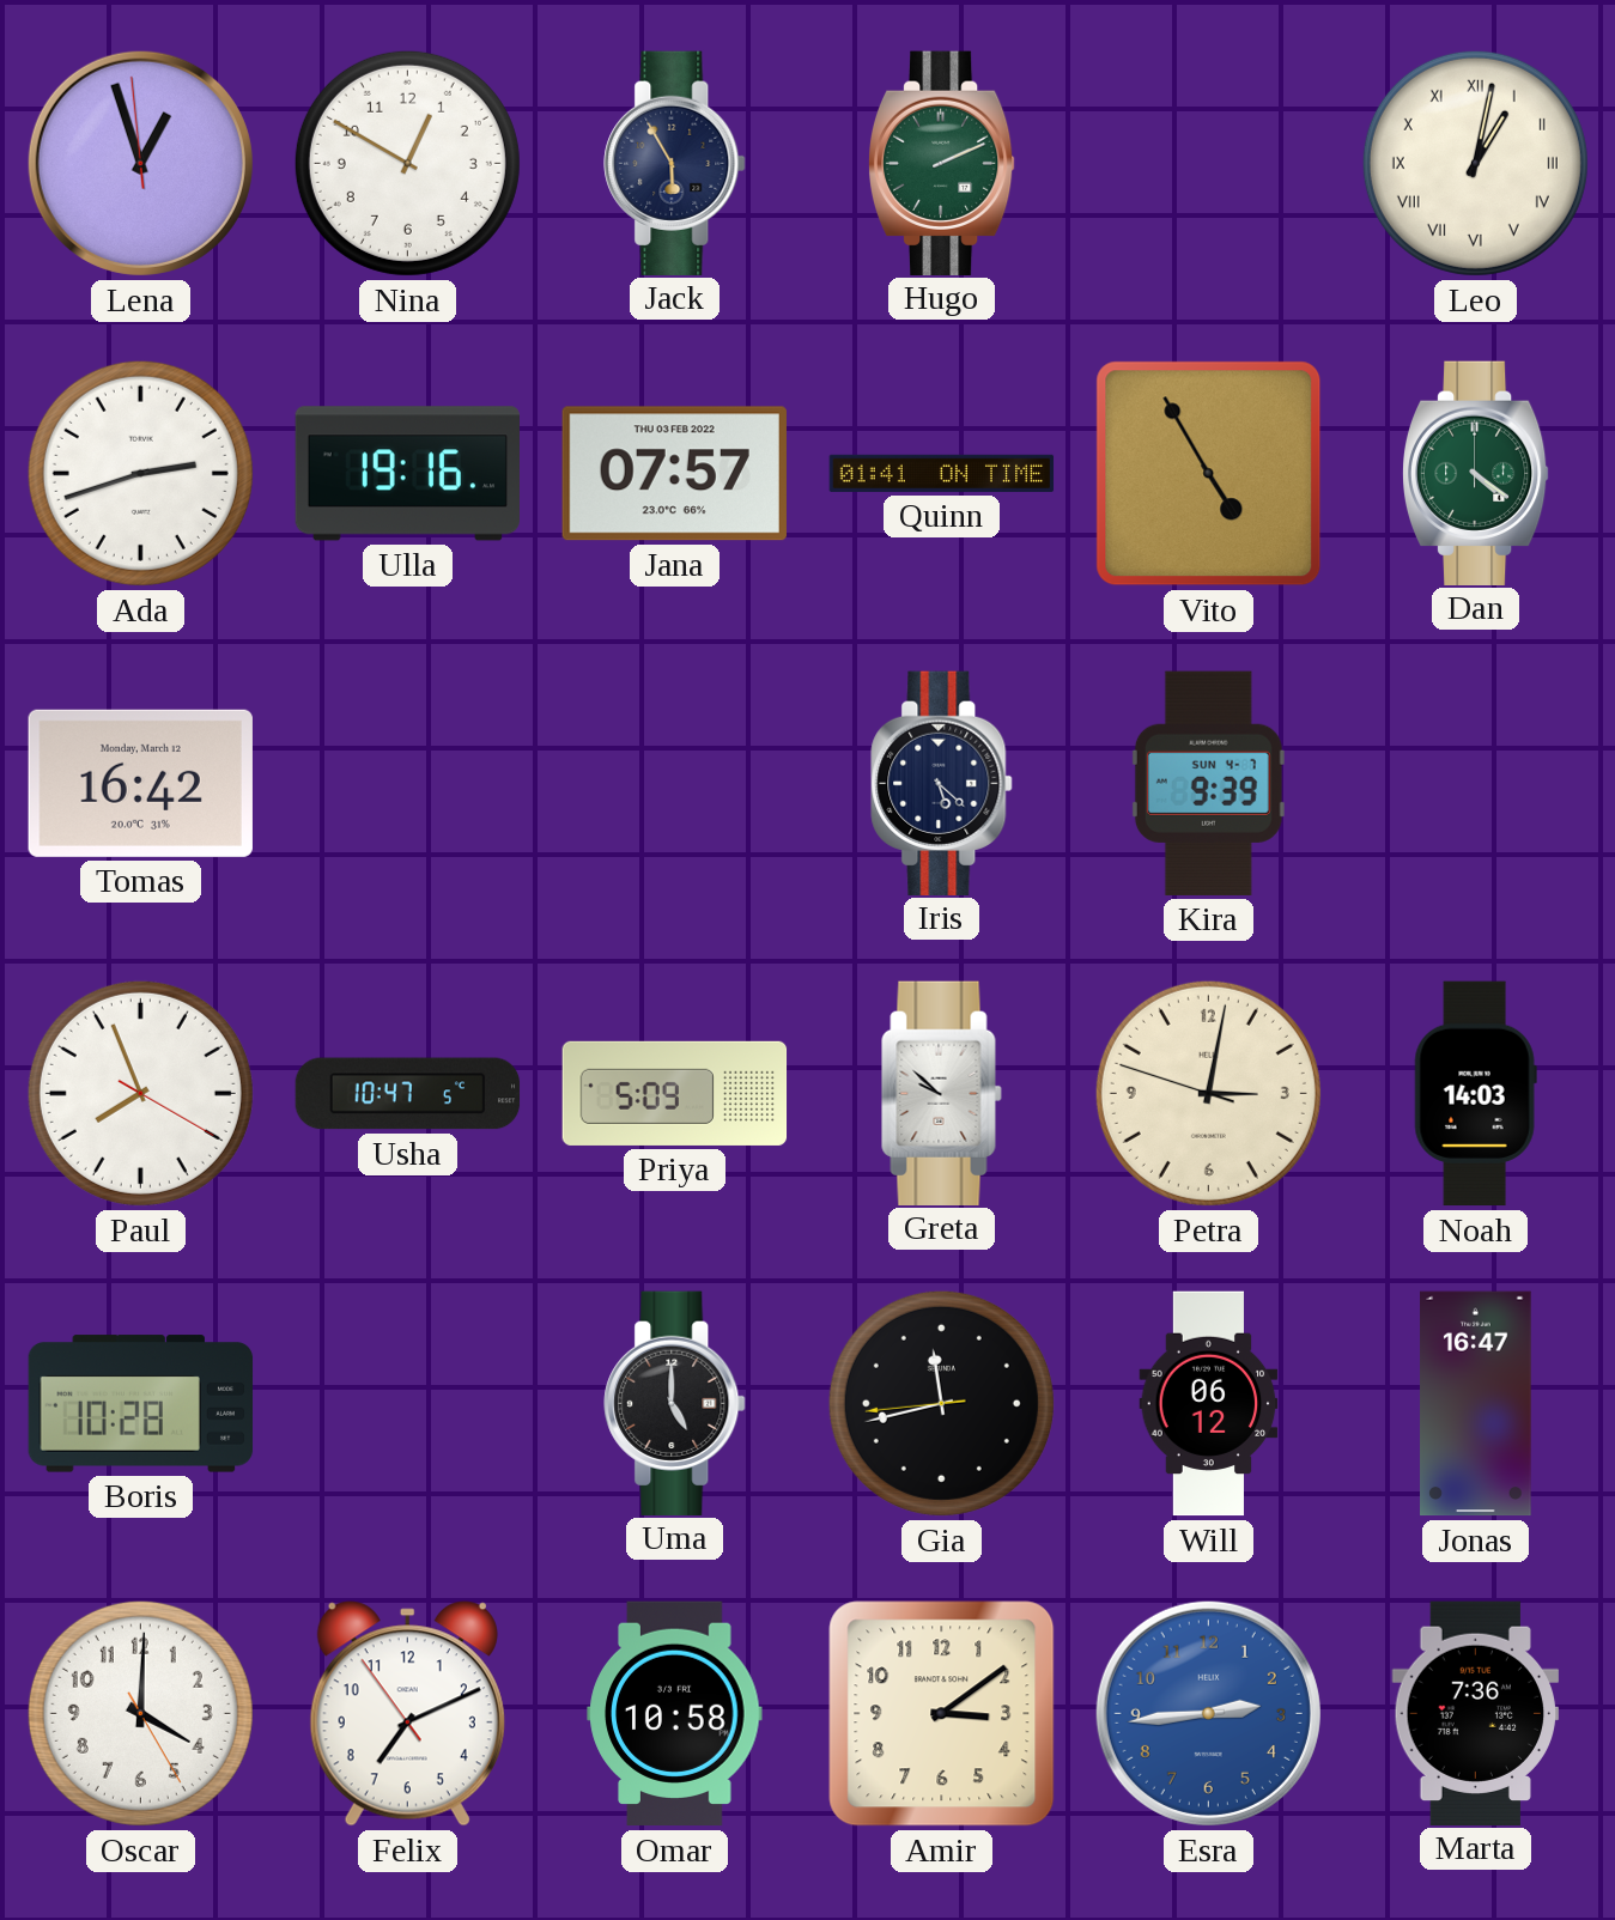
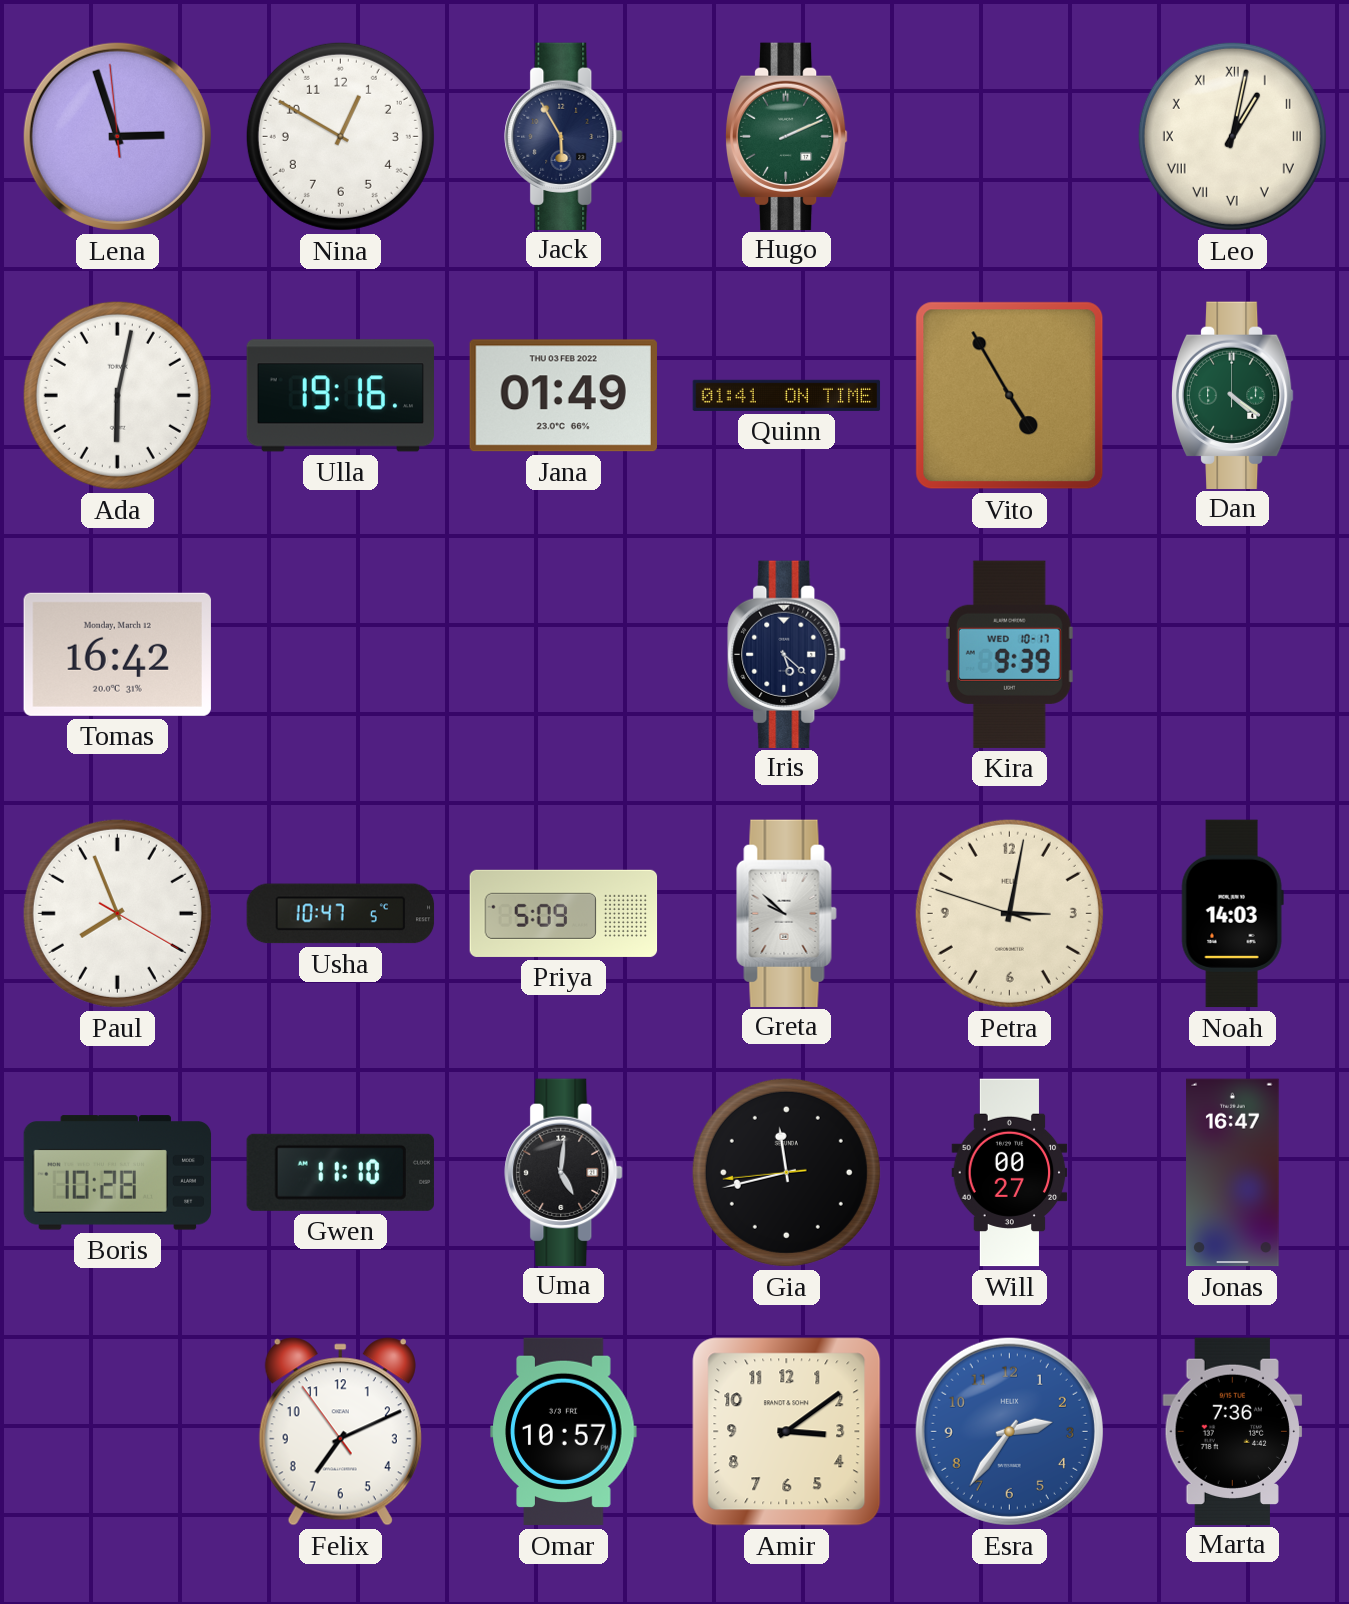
Lena: 12:56 -> 2:56
Ada: 2:42 -> 6:02
Jana: 07:57 -> 01:49
Kira date: SUN 4-7 -> WED 10-17
Gwen: none -> 11:10
Uma: 5:00 -> 5:01
Will: 06:12 -> 00:27
Oscar: 4:00 -> none
Omar: 10:58 -> 10:57
Esra: 2:44 -> 2:36
